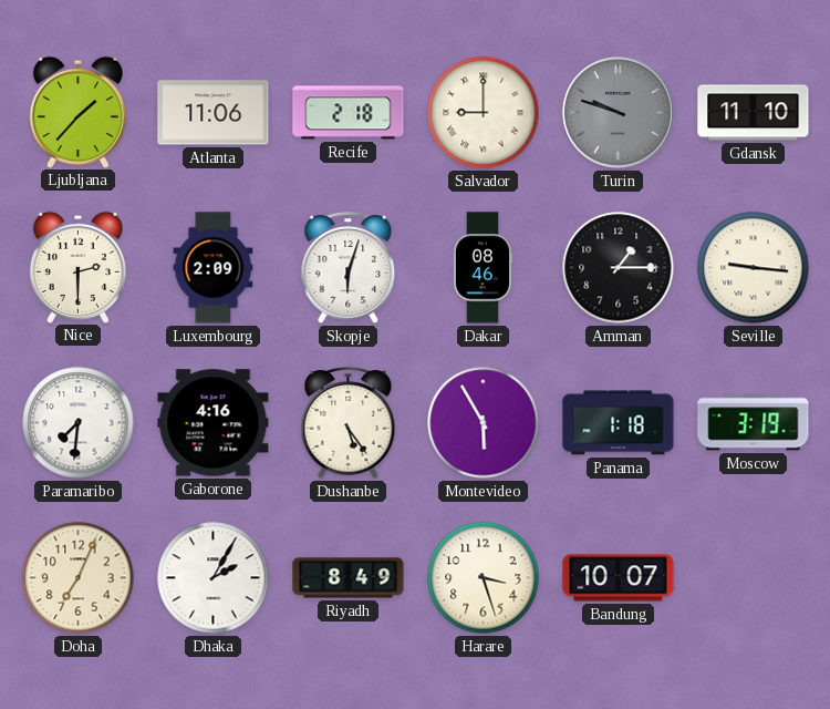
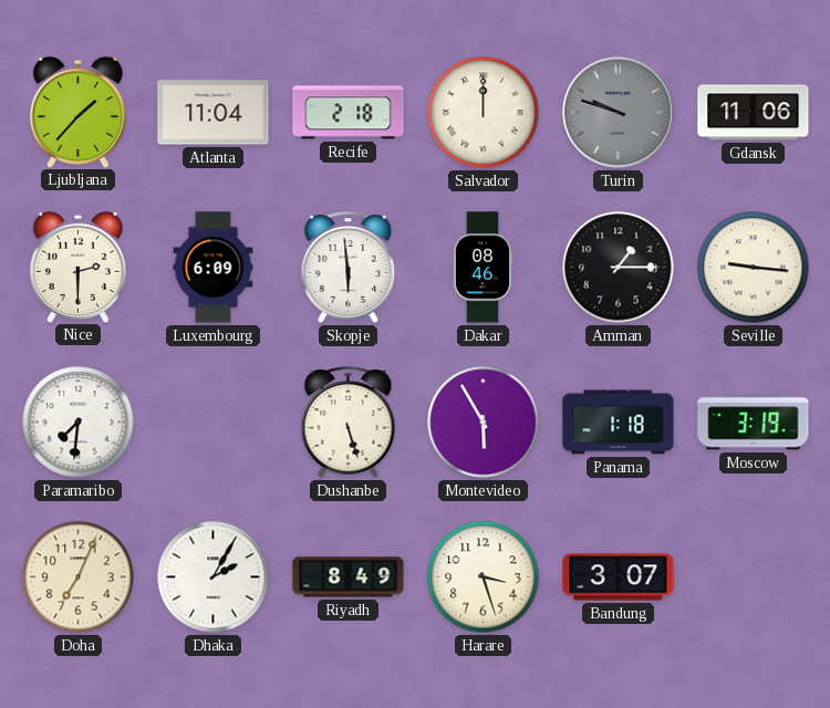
Atlanta: 11:06 -> 11:04
Salvador: 9:00 -> 12:00
Gdansk: 11:10 -> 11:06
Luxembourg: 2:09 -> 6:09
Skopje: 6:03 -> 5:59
Gaborone: 4:16 -> none
Dushanbe: 5:24 -> 5:27
Bandung: 10:07 -> 3:07
